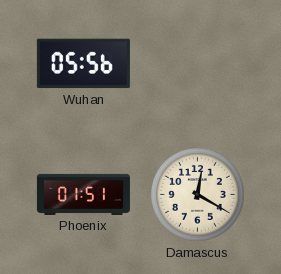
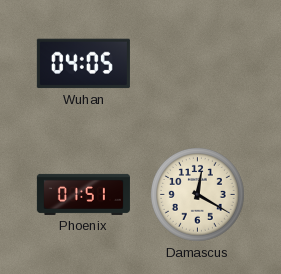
Wuhan: 05:56 -> 04:05
